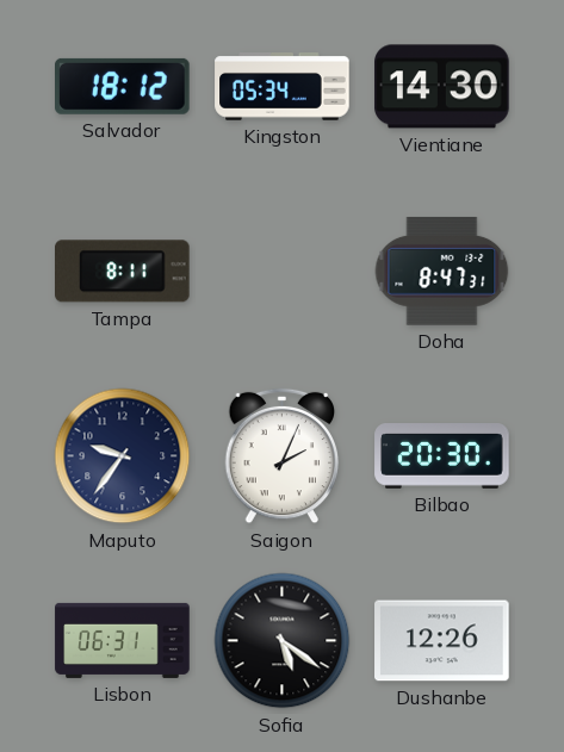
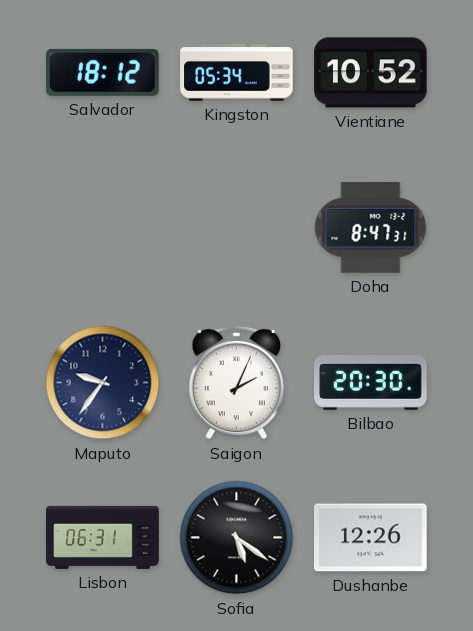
Vientiane: 14:30 -> 10:52
Tampa: 8:11 -> none
